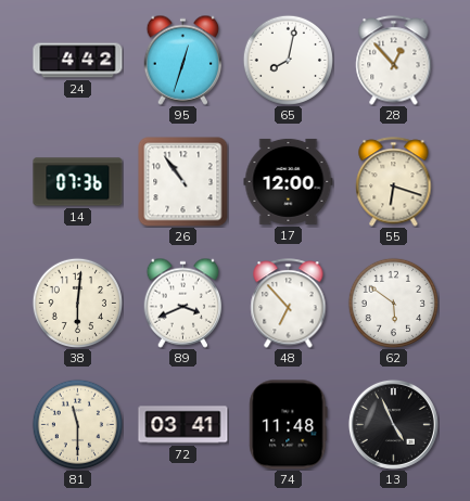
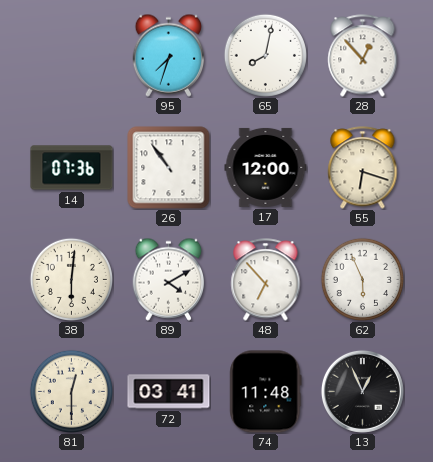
24: 4:42 -> none
95: 12:33 -> 7:33
89: 3:41 -> 4:10
62: 5:51 -> 5:56
81: 11:30 -> 12:30
13: 4:56 -> 12:56
